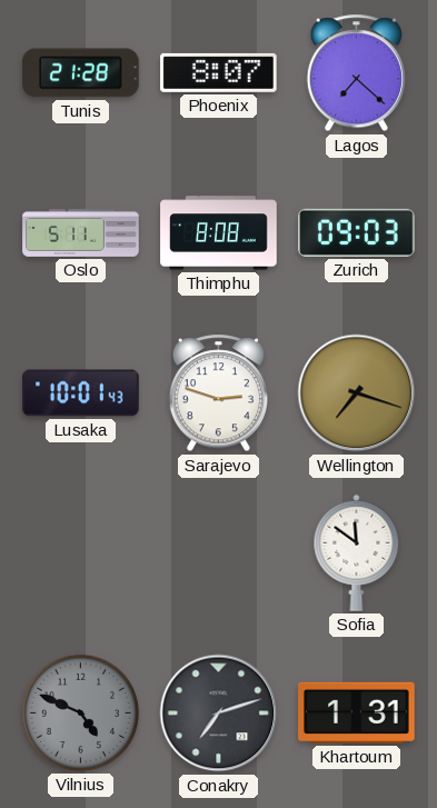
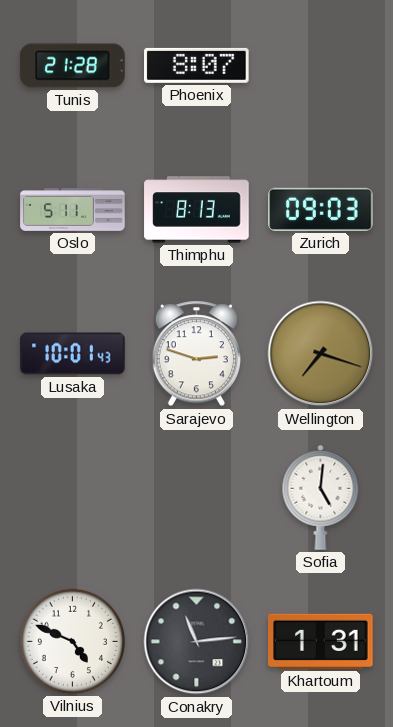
Lagos: 7:22 -> none
Thimphu: 8:08 -> 8:13
Sofia: 11:51 -> 5:01
Vilnius dial: grey -> white
Conakry: 7:12 -> 11:14
